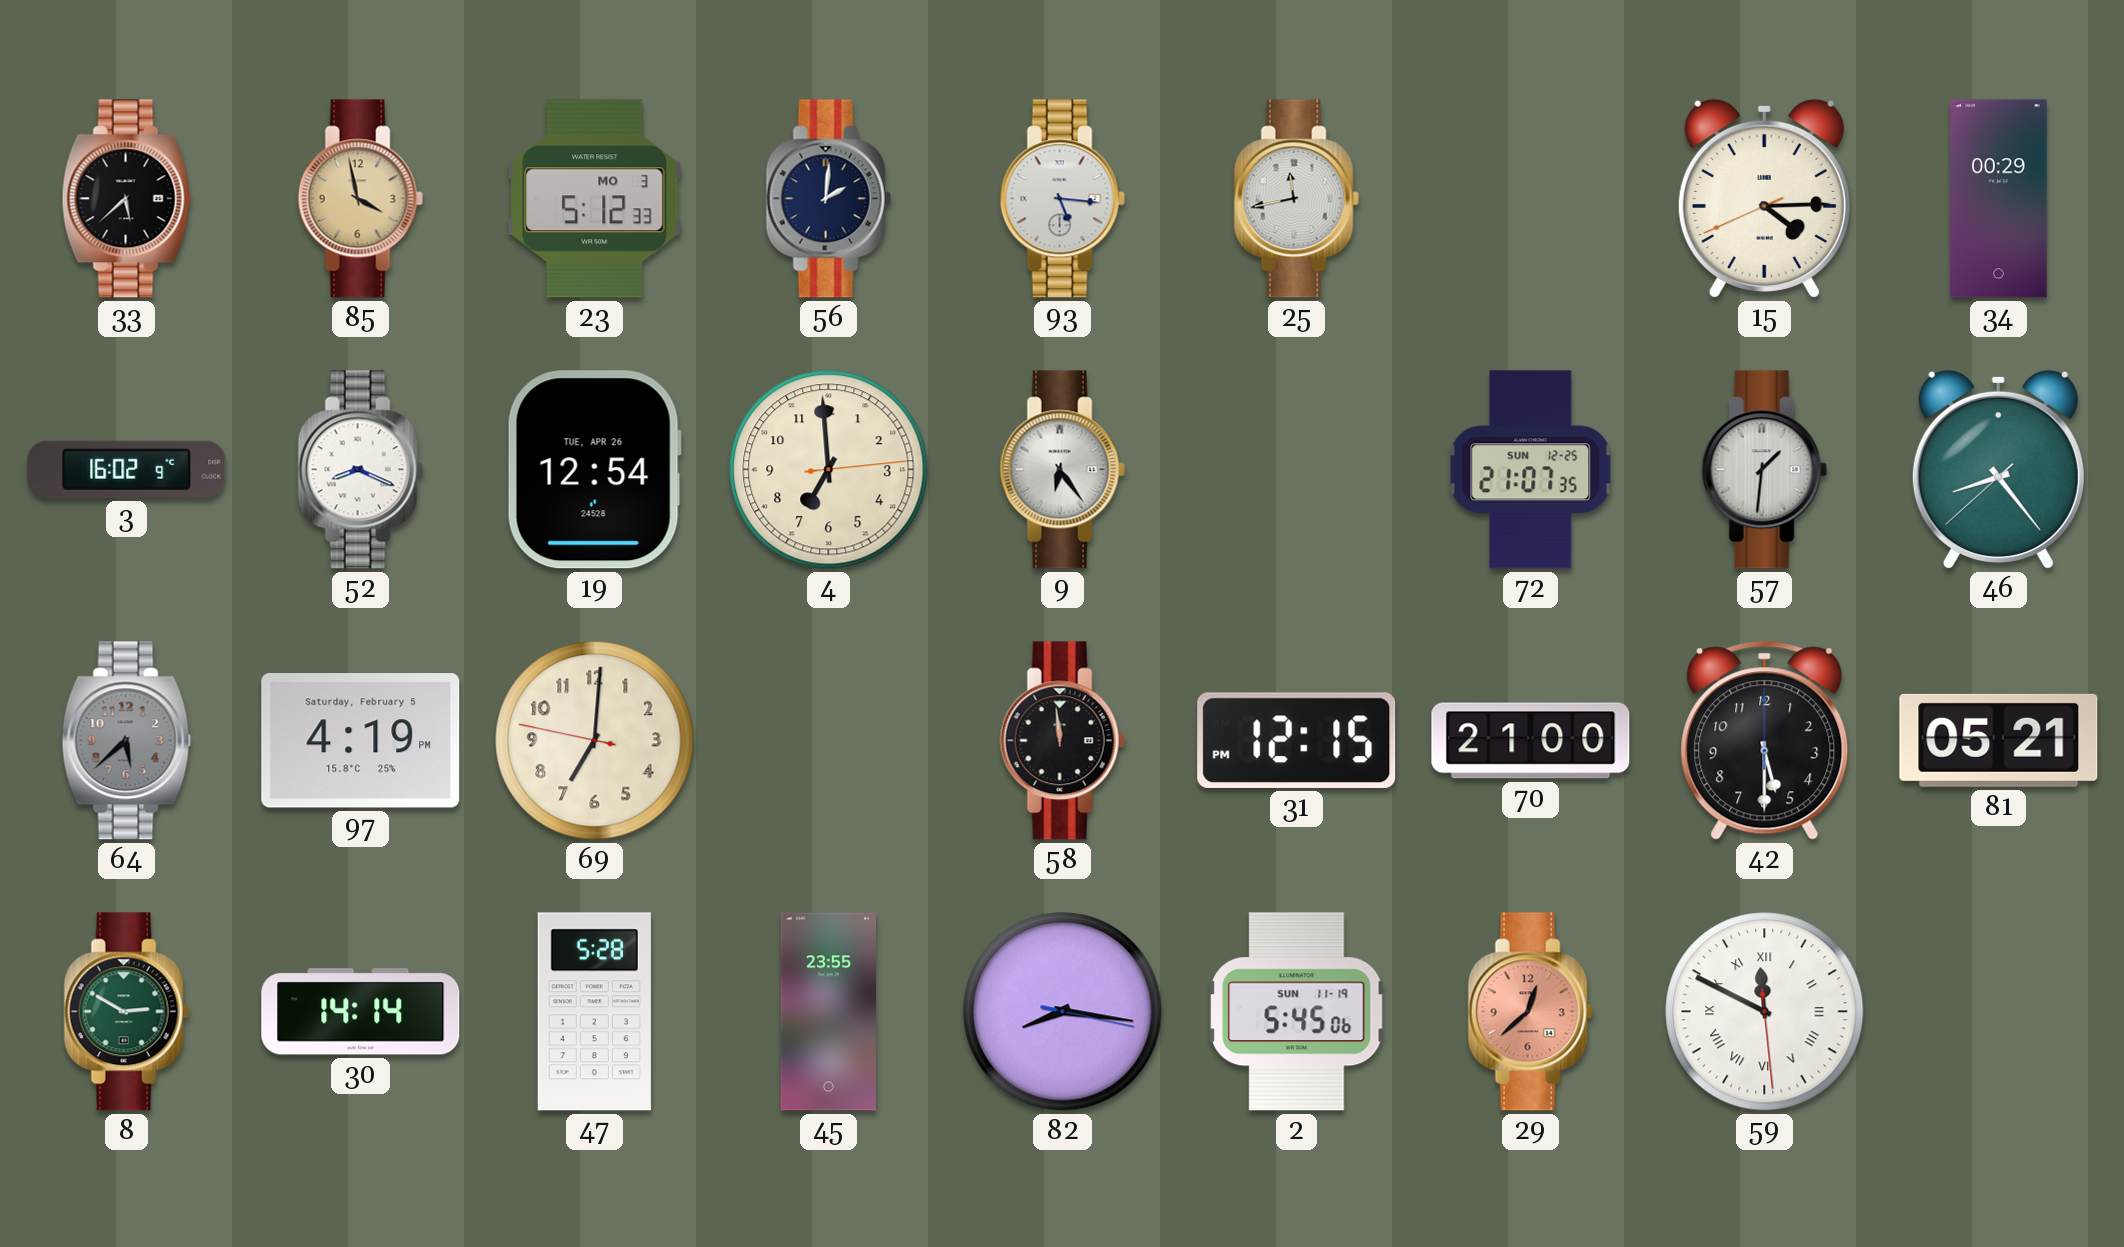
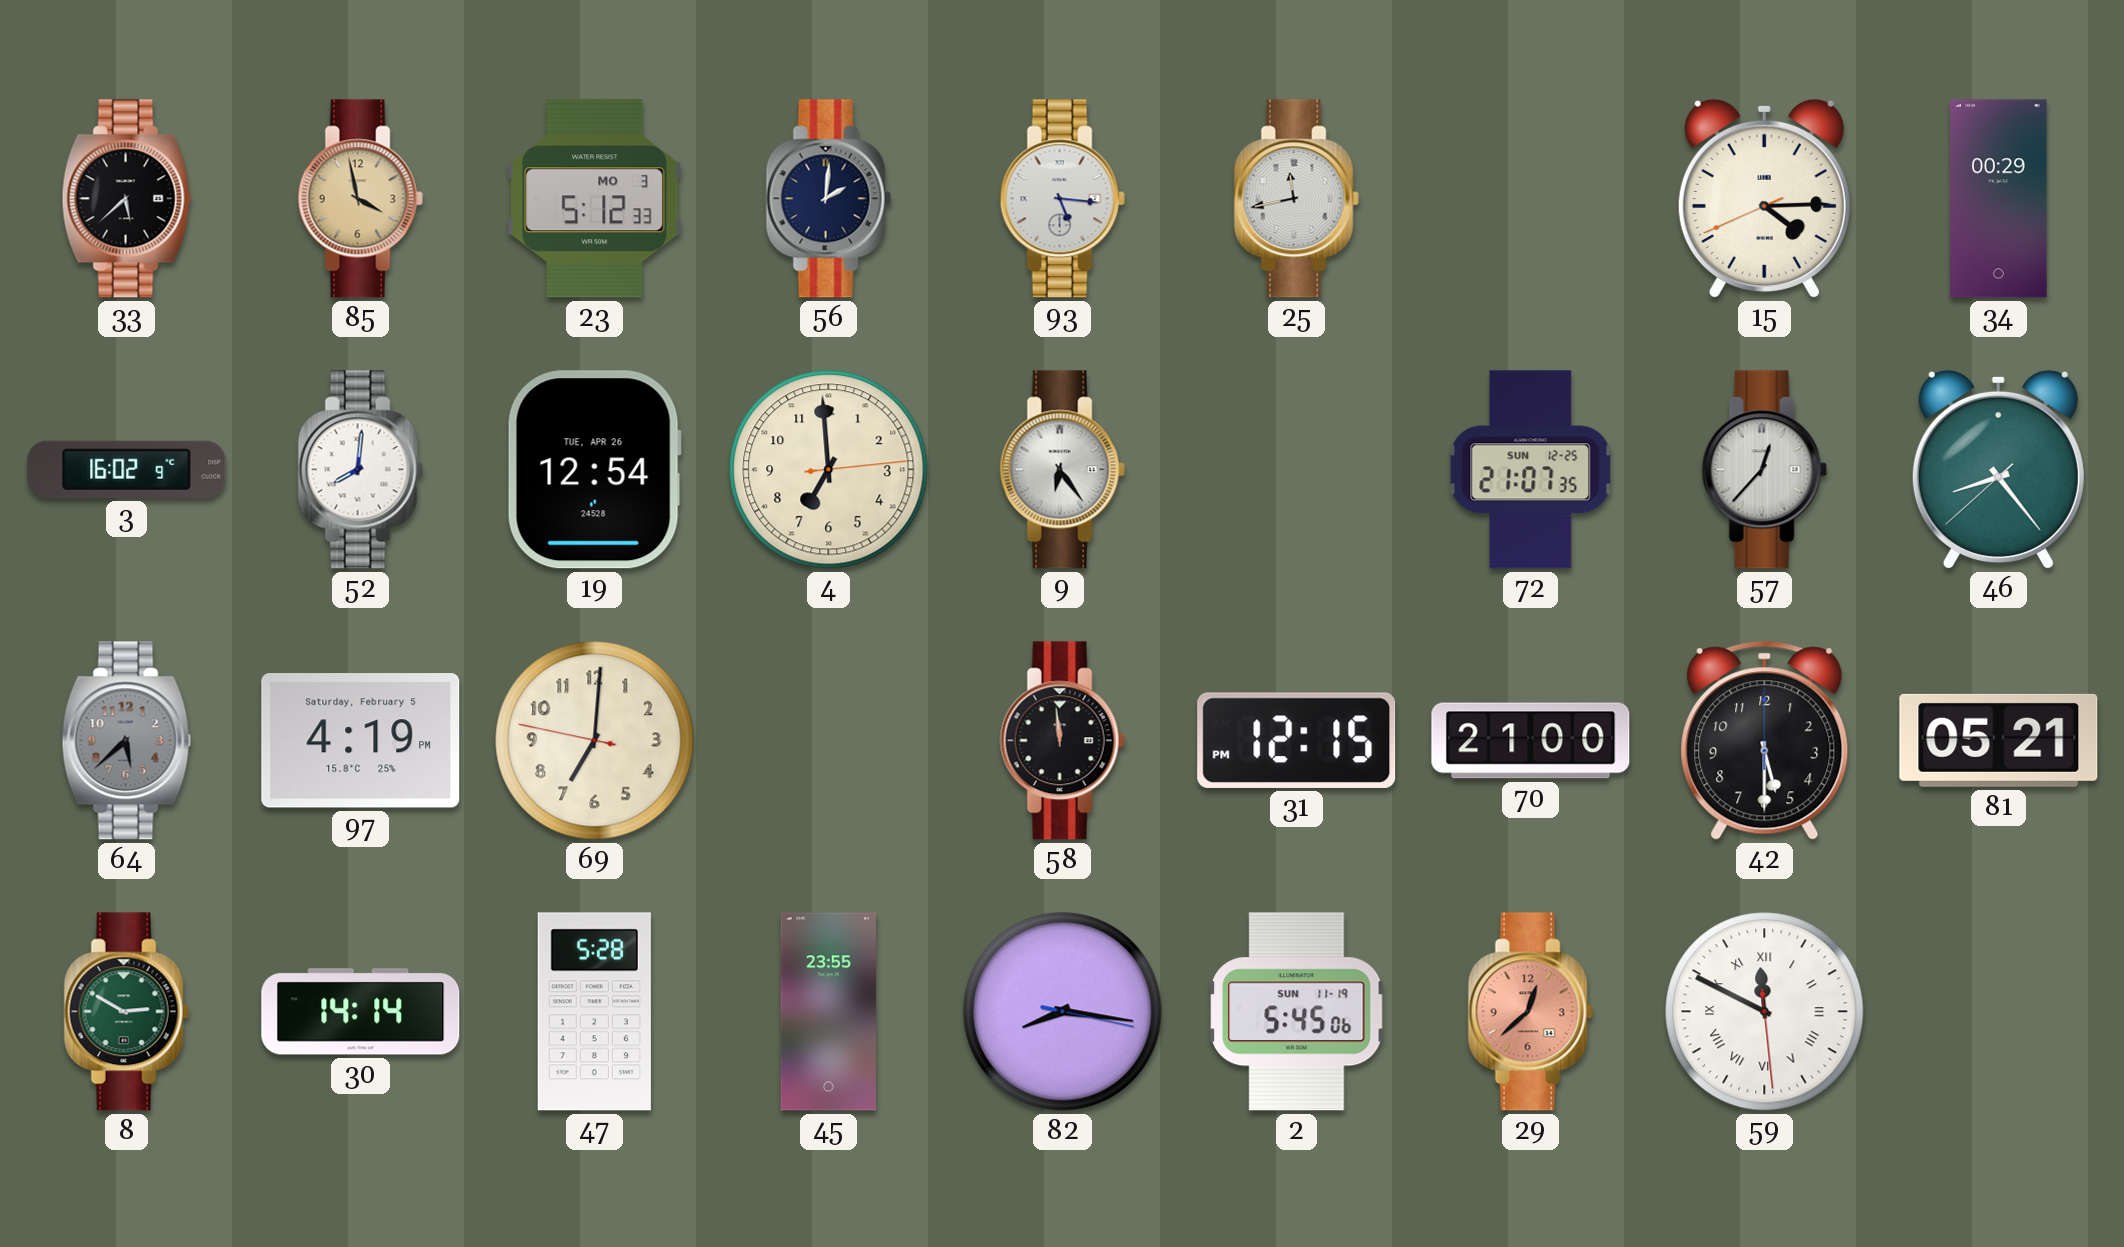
52: 8:19 -> 8:01
57: 1:31 -> 12:37
